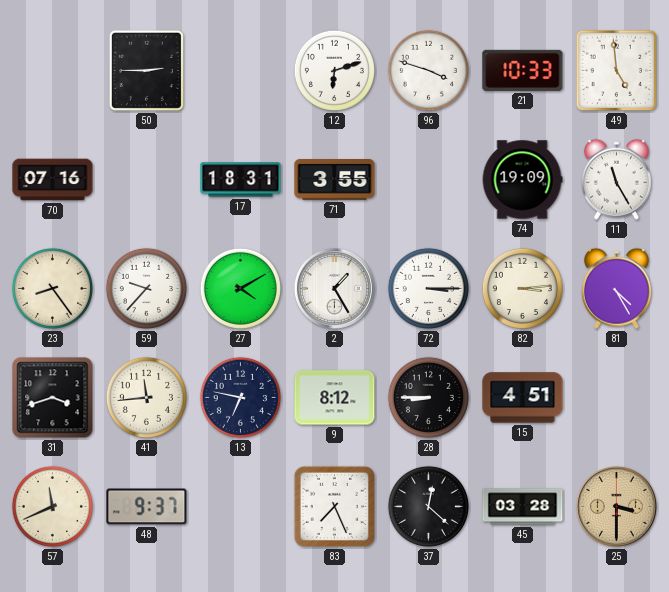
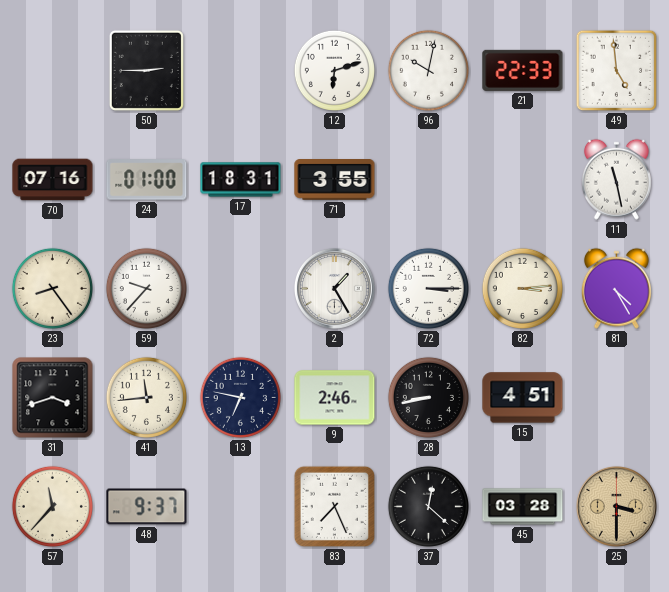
96: 3:48 -> 10:02
21: 10:33 -> 22:33
24: none -> 01:00
74: 19:09 -> none
11: 11:25 -> 11:28
27: 4:10 -> none
9: 8:12 -> 2:46
28: 8:45 -> 8:43
57: 11:41 -> 11:37
